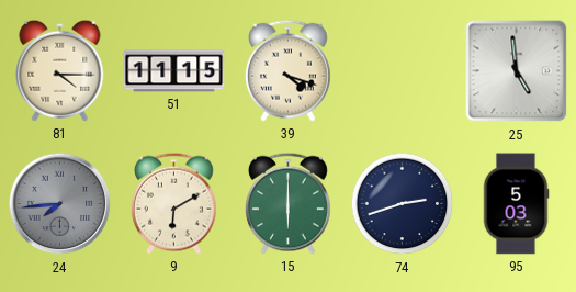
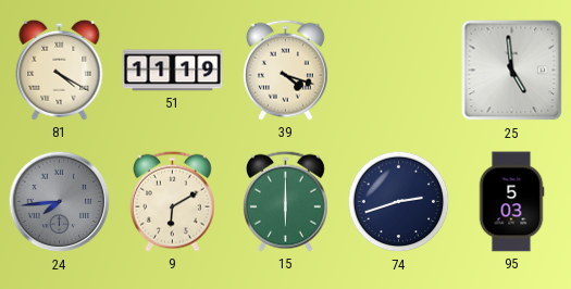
81: 4:15 -> 4:20
51: 11:15 -> 11:19
